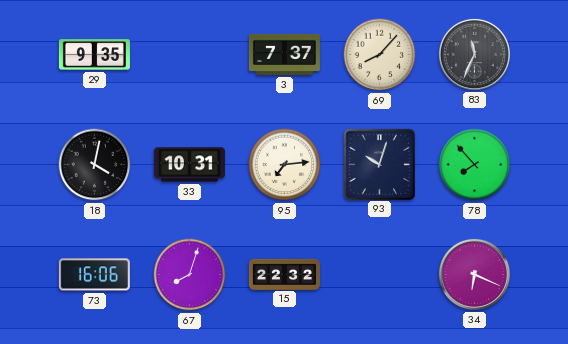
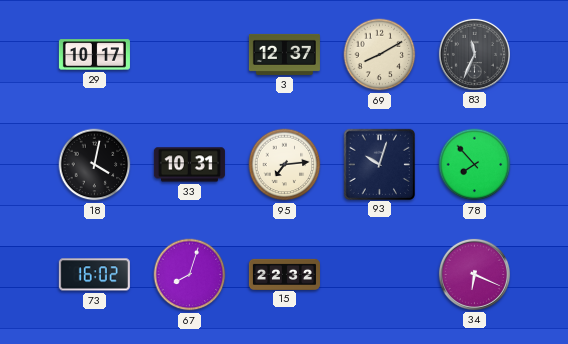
29: 9:35 -> 10:17
3: 7:37 -> 12:37
69: 8:07 -> 8:10
73: 16:06 -> 16:02
